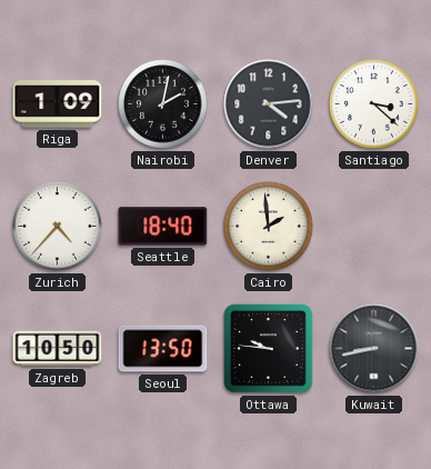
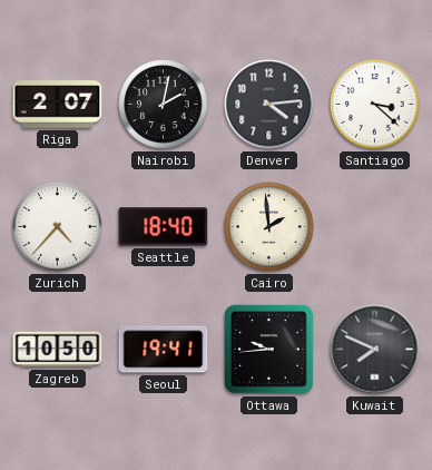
Riga: 1:09 -> 2:07
Seoul: 13:50 -> 19:41
Ottawa: 9:46 -> 9:44
Kuwait: 8:43 -> 7:49
